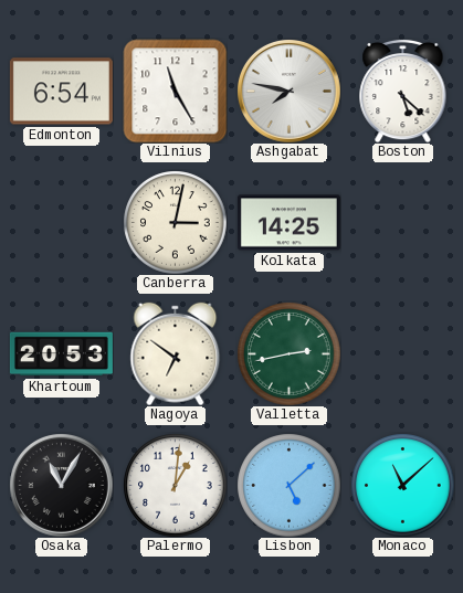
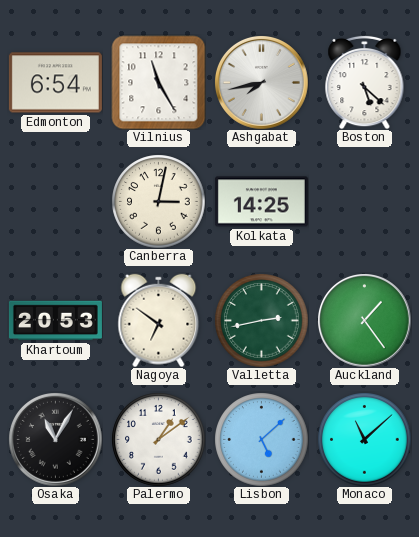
Ashgabat: 7:47 -> 7:43
Auckland: none -> 1:24
Palermo: 1:01 -> 1:09
